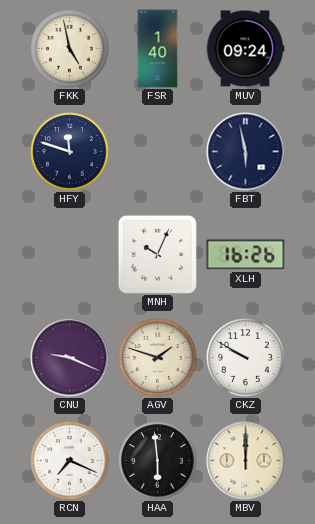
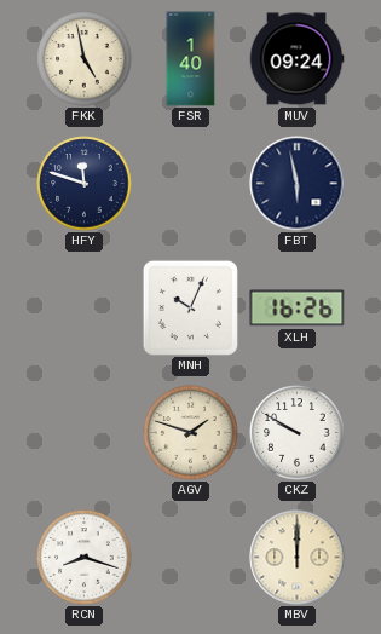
CNU: 9:19 -> none
RCN: 7:19 -> 8:18
HAA: 5:59 -> none
